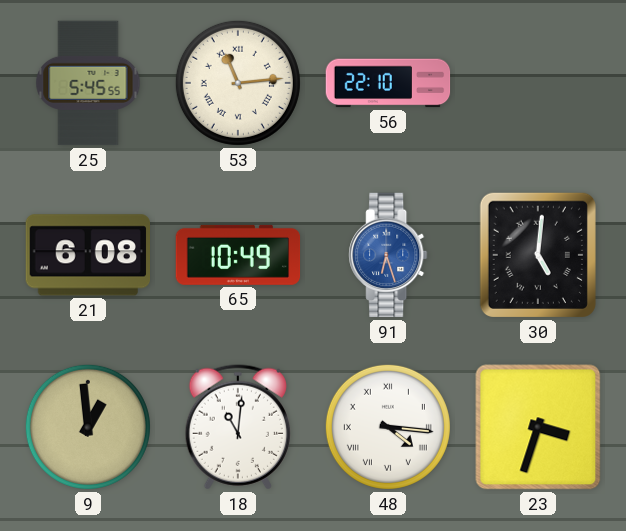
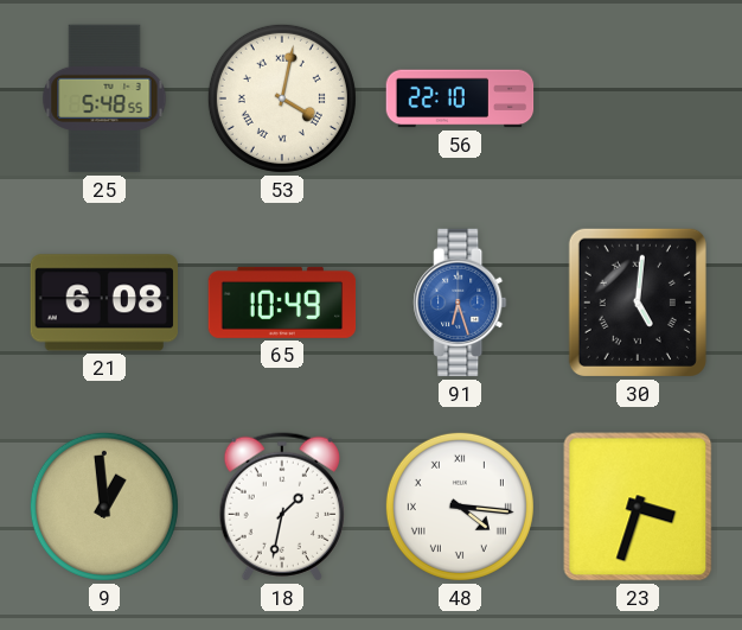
25: 5:45 -> 5:48
53: 11:14 -> 4:02
18: 11:01 -> 1:32
